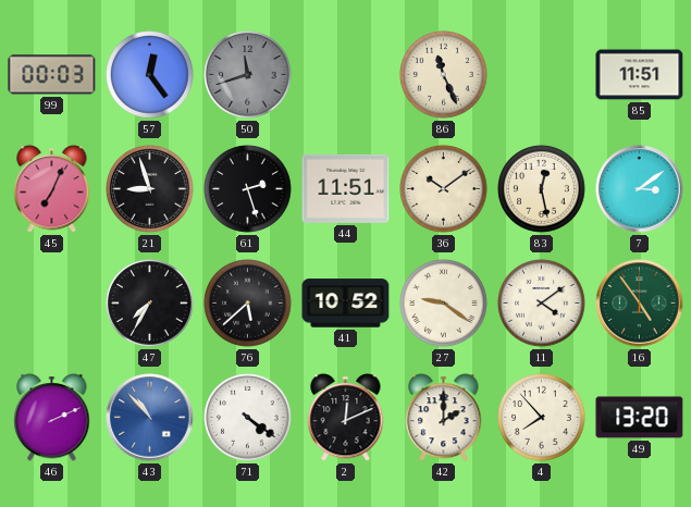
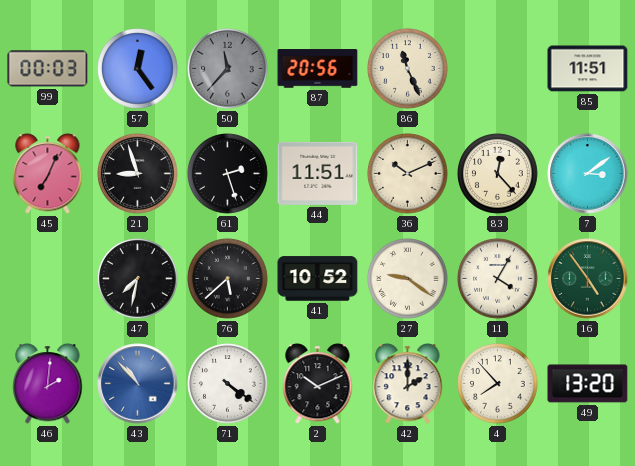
50: 11:42 -> 11:37
87: none -> 20:56
36: 10:09 -> 10:11
83: 12:28 -> 12:23
47: 7:35 -> 7:32
11: 4:09 -> 4:05
46: 2:11 -> 2:01
2: 12:11 -> 10:11
